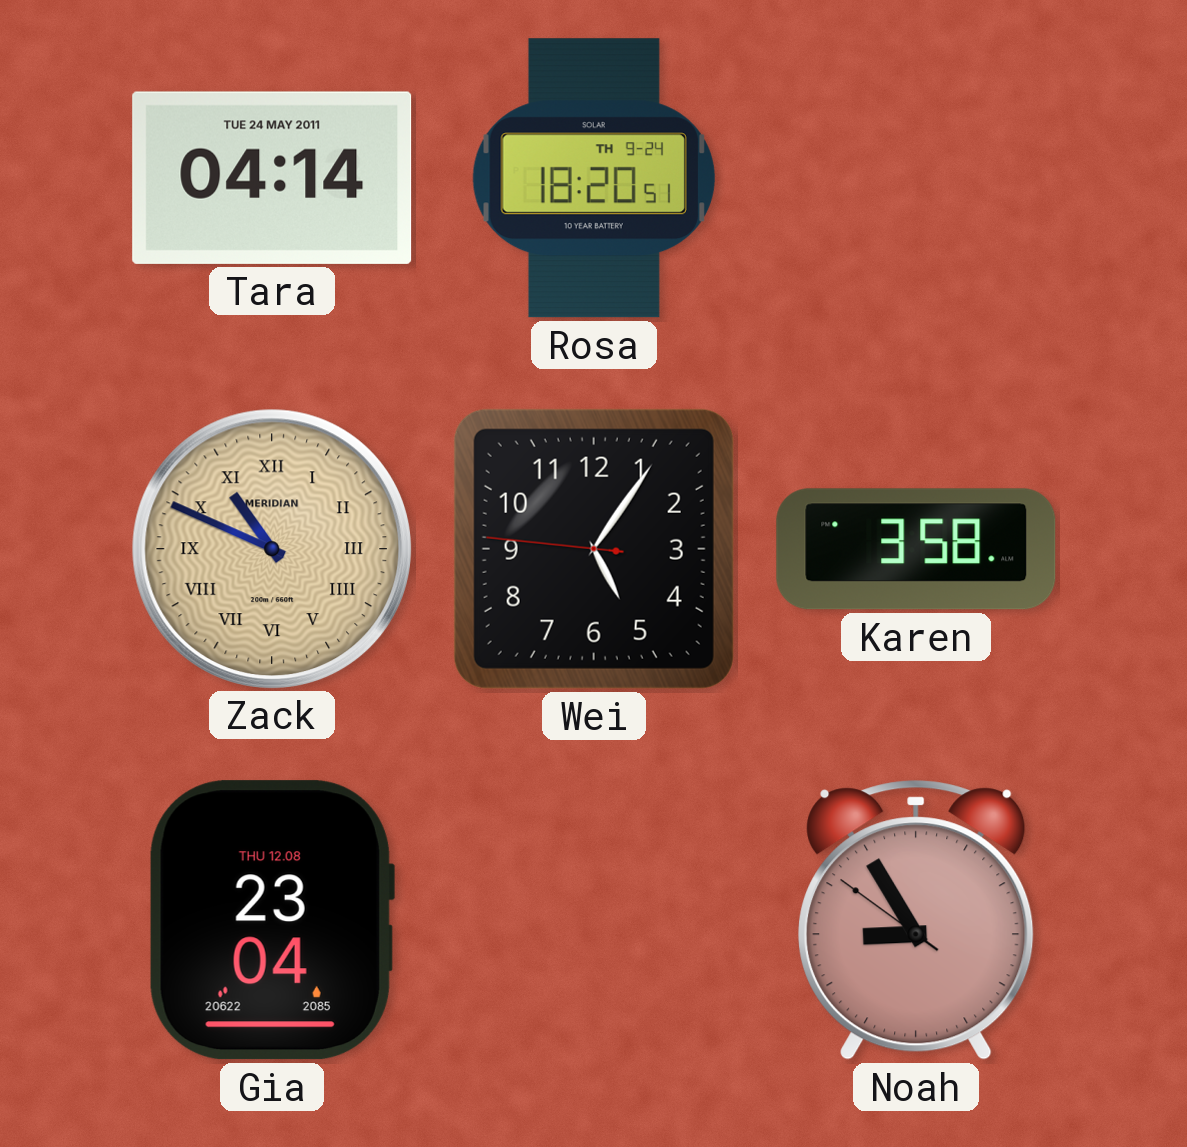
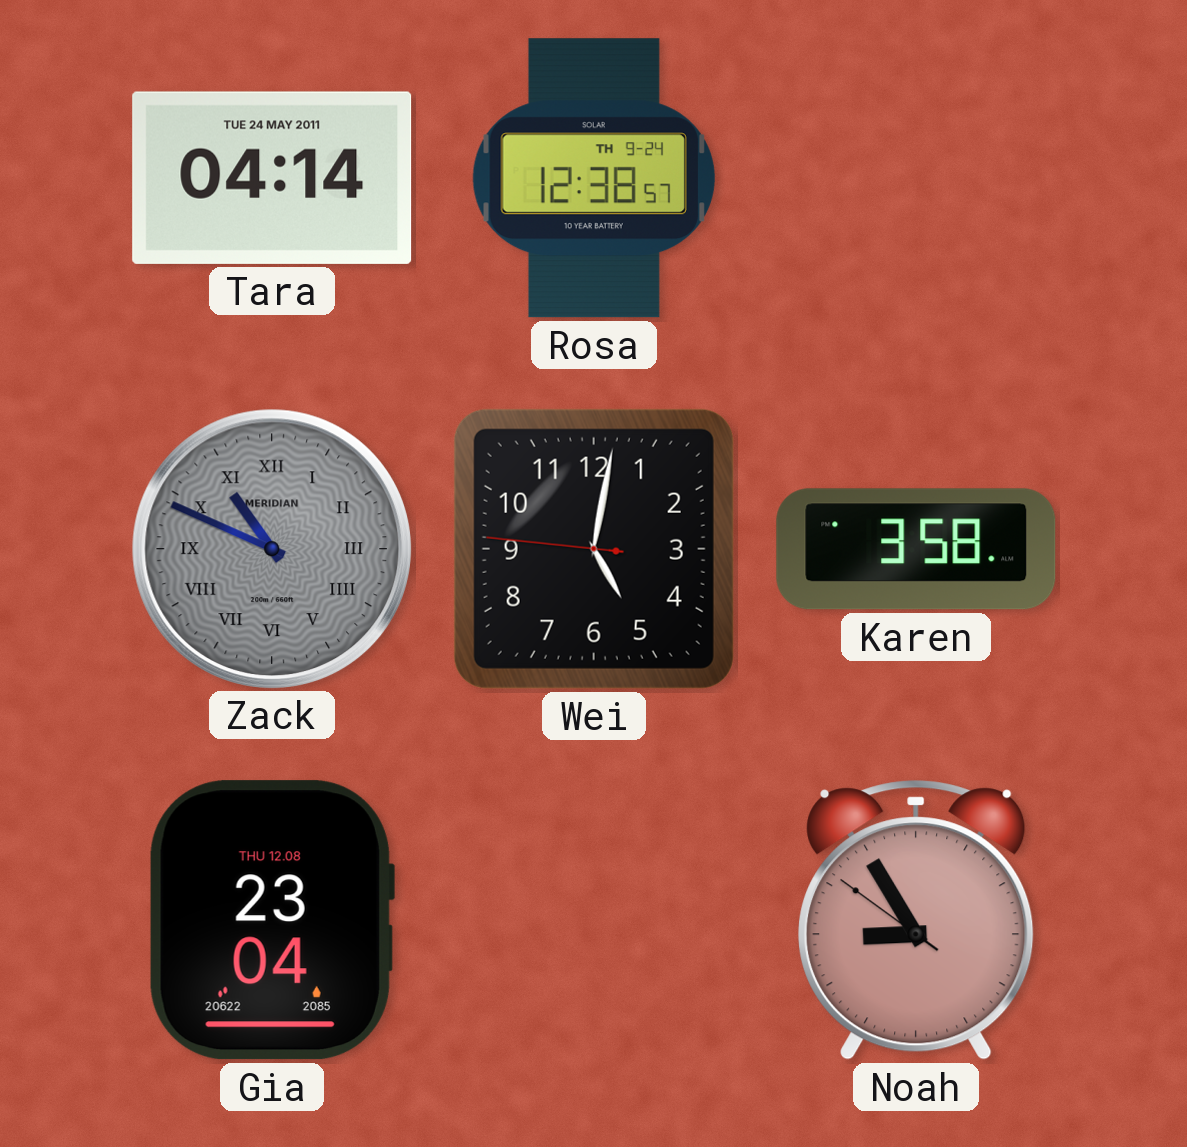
Rosa: 18:20 -> 12:38
Zack dial: champagne -> grey
Wei: 5:05 -> 5:01
